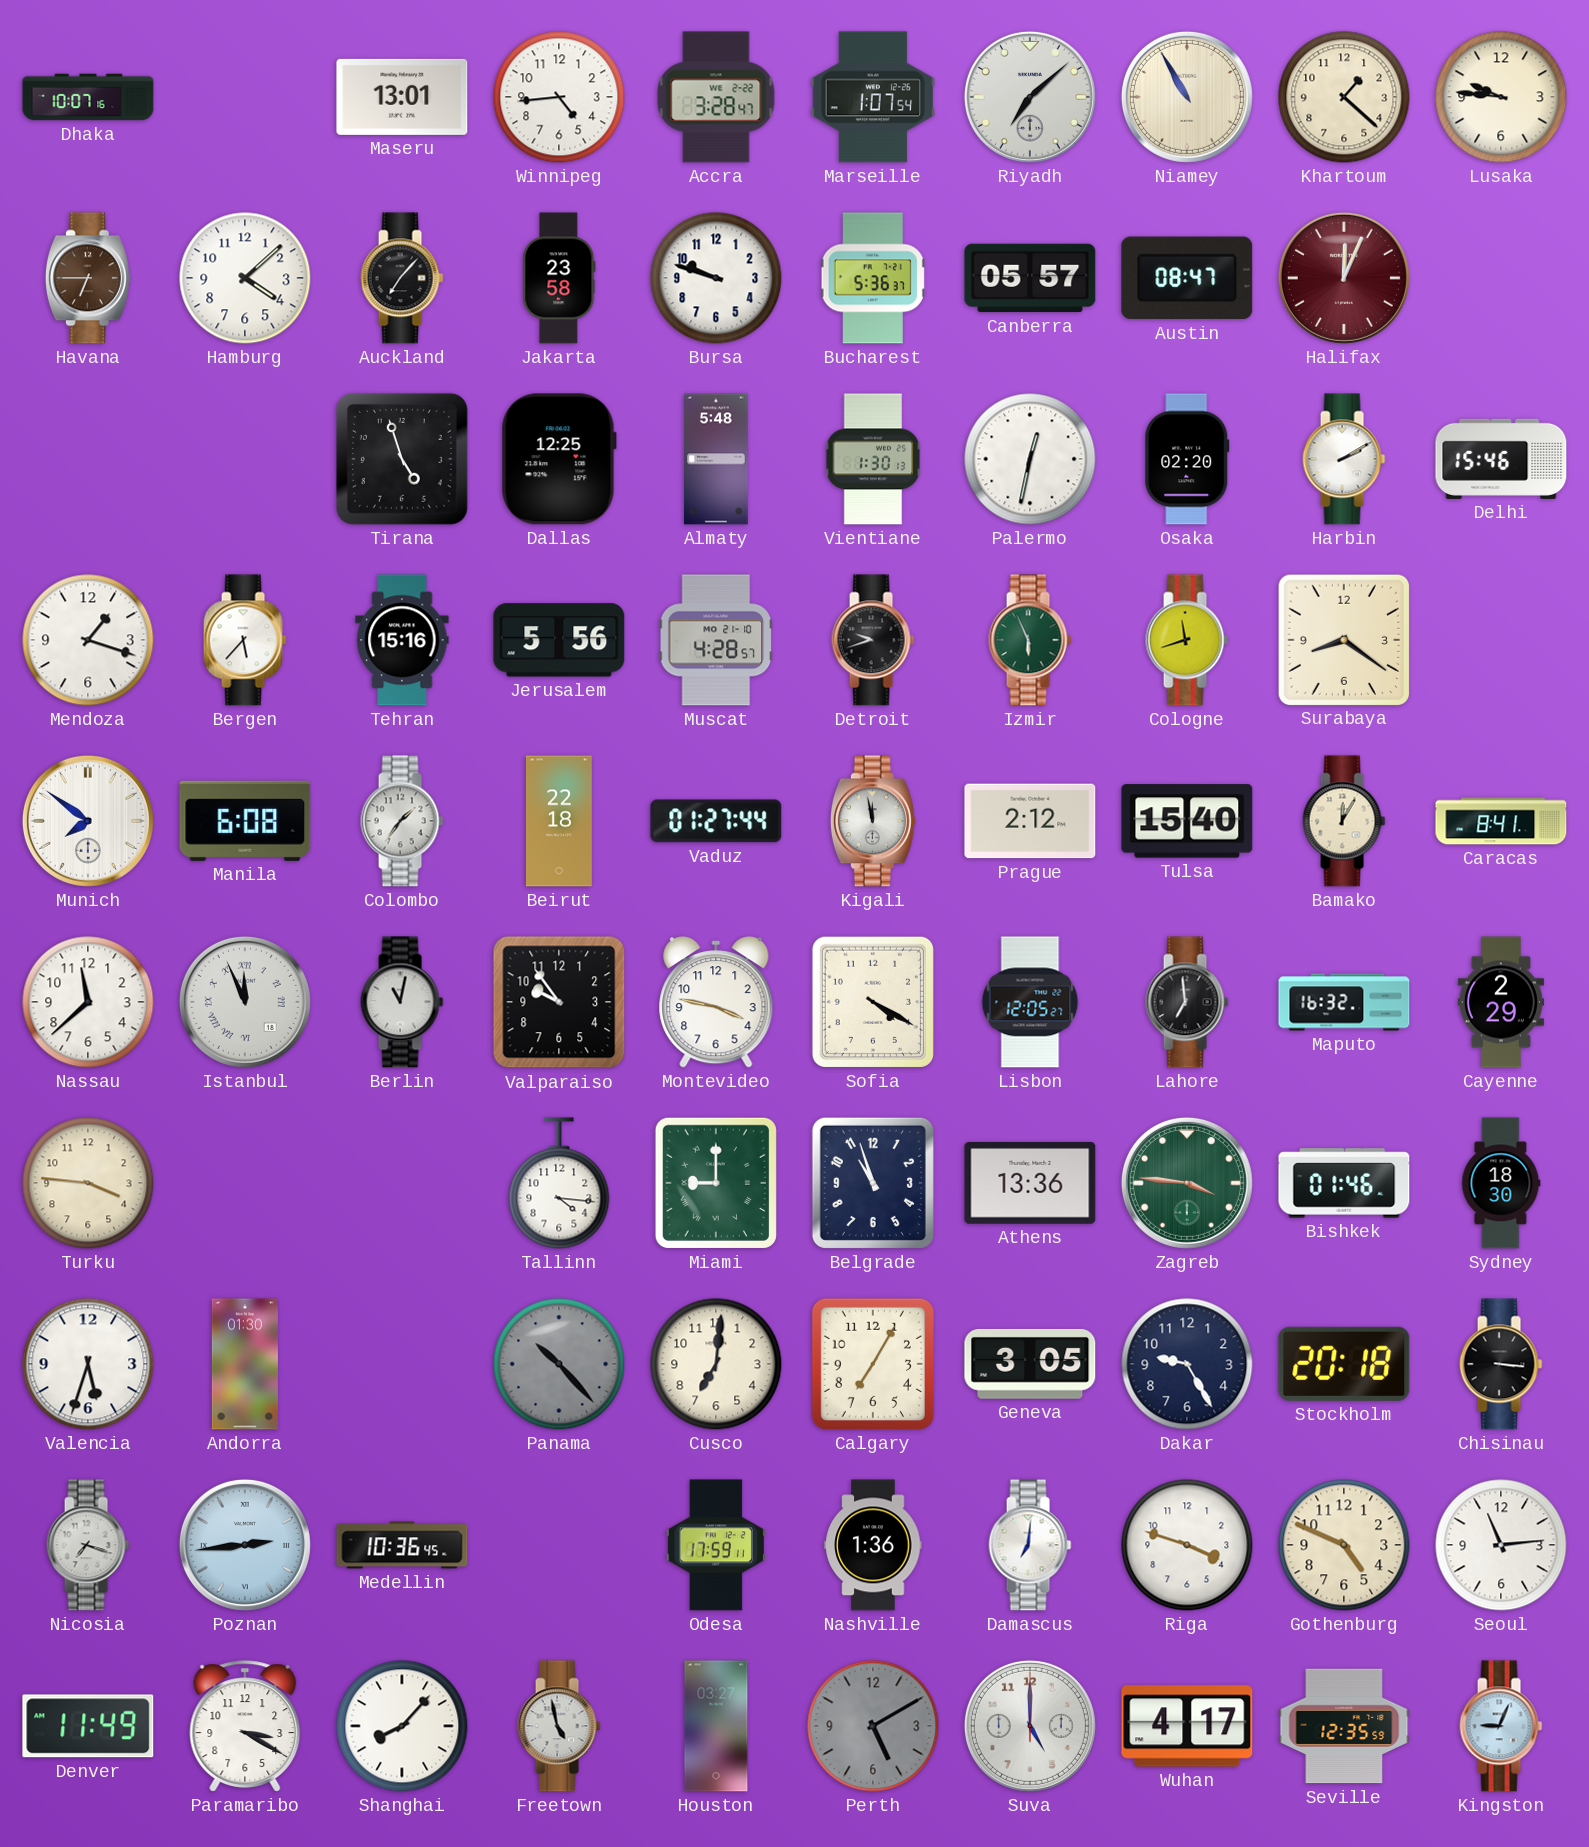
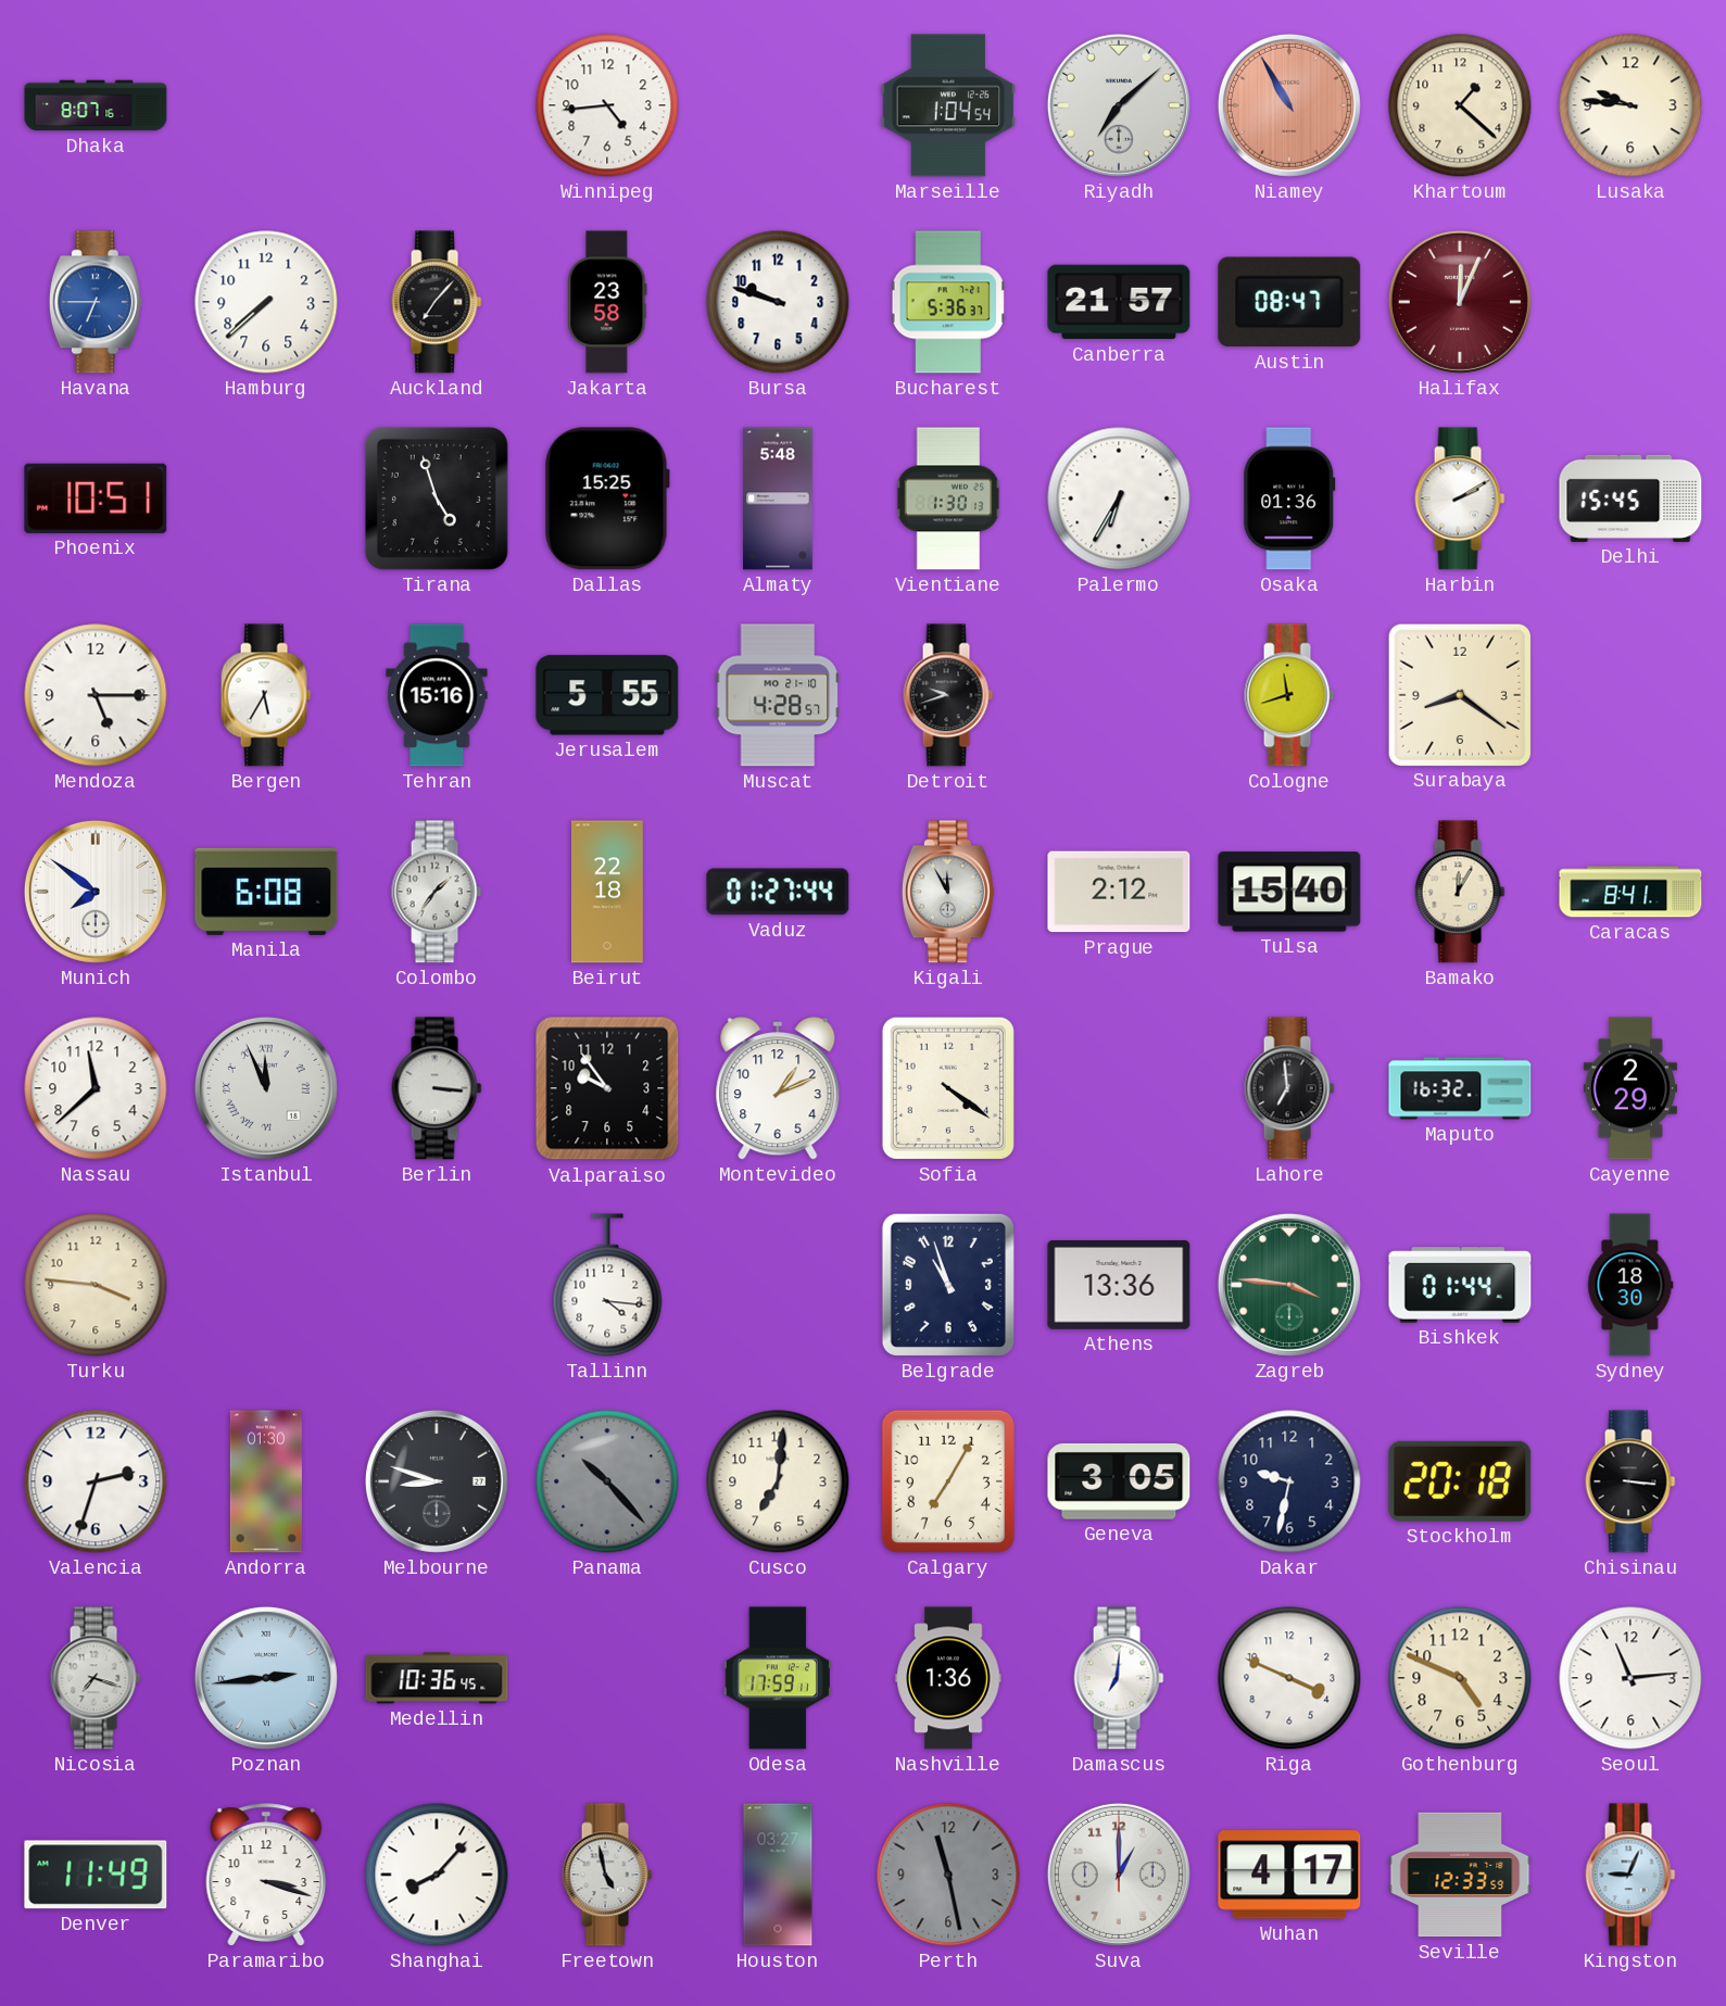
Dhaka: 10:07 -> 8:07
Maseru: 13:01 -> none
Accra: 3:28 -> none
Marseille: 1:07 -> 1:04
Niamey dial: cream -> salmon
Havana dial: brown -> blue
Hamburg: 4:08 -> 7:38
Canberra: 05:57 -> 21:57
Phoenix: none -> 10:51
Dallas: 12:25 -> 15:25
Palermo: 12:32 -> 6:35
Osaka: 02:20 -> 01:36
Delhi: 15:46 -> 15:45
Mendoza: 1:18 -> 5:15
Bergen: 5:37 -> 5:35
Jerusalem: 5:56 -> 5:55
Izmir: 5:56 -> none
Kigali: 11:58 -> 11:55
Berlin: 11:02 -> 3:16
Montevideo: 3:47 -> 1:11
Sofia: 4:20 -> 4:21
Lisbon: 12:05 -> none
Miami: 9:00 -> none
Bishkek: 01:46 -> 01:44
Valencia: 5:33 -> 2:33
Melbourne: none -> 8:48
Dakar: 9:25 -> 9:32
Riga: 3:48 -> 3:49
Paramaribo: 3:20 -> 3:18
Perth: 5:10 -> 11:28
Suva: 5:00 -> 1:00
Seville: 12:35 -> 12:33
